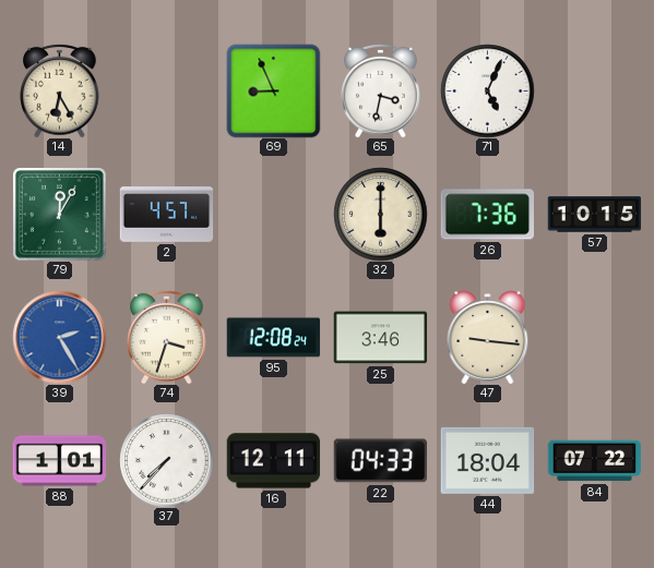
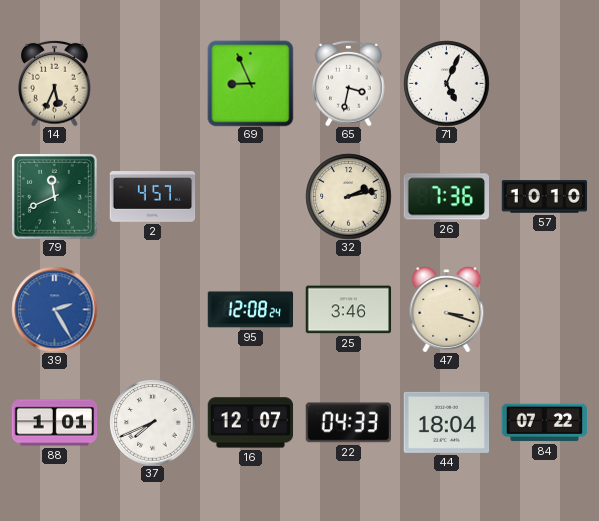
14: 6:25 -> 5:34
79: 12:05 -> 11:41
32: 6:00 -> 2:13
57: 10:15 -> 10:10
74: 3:33 -> none
47: 9:16 -> 3:18
37: 7:37 -> 7:41
16: 12:11 -> 12:07
